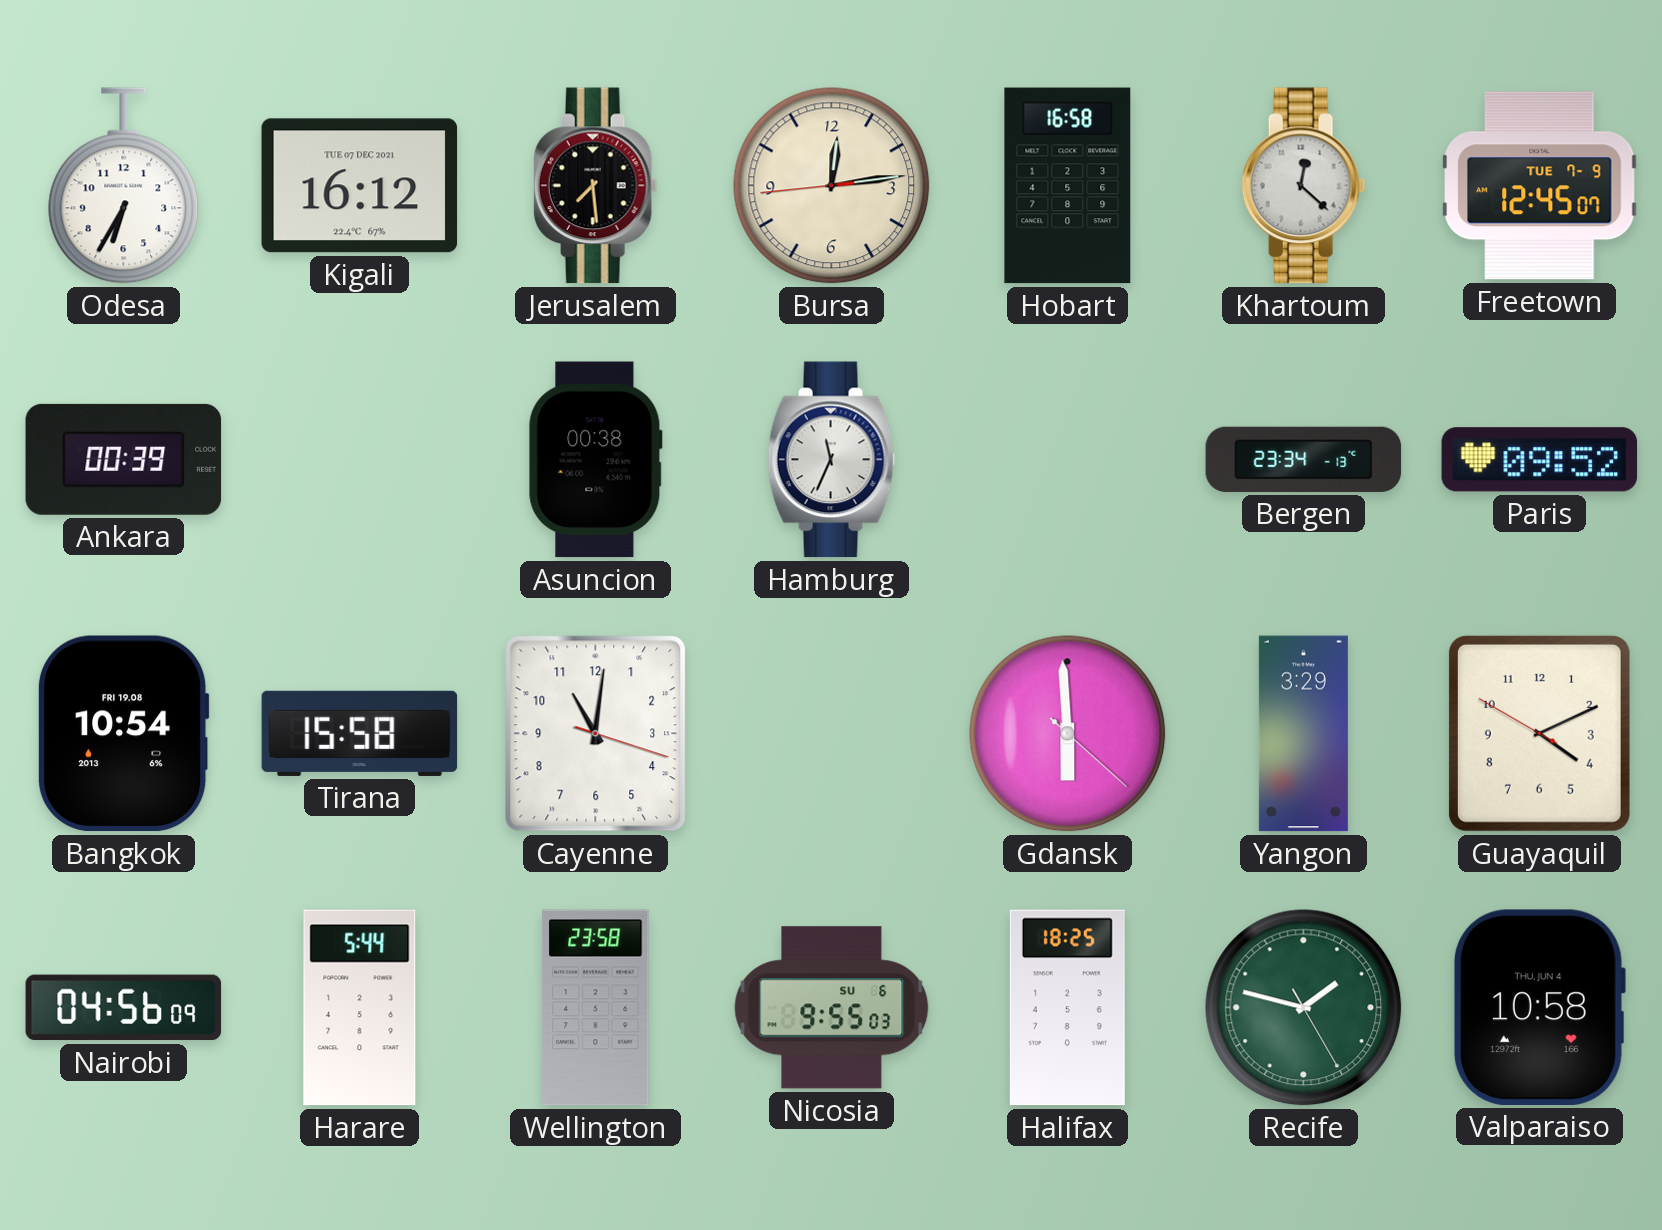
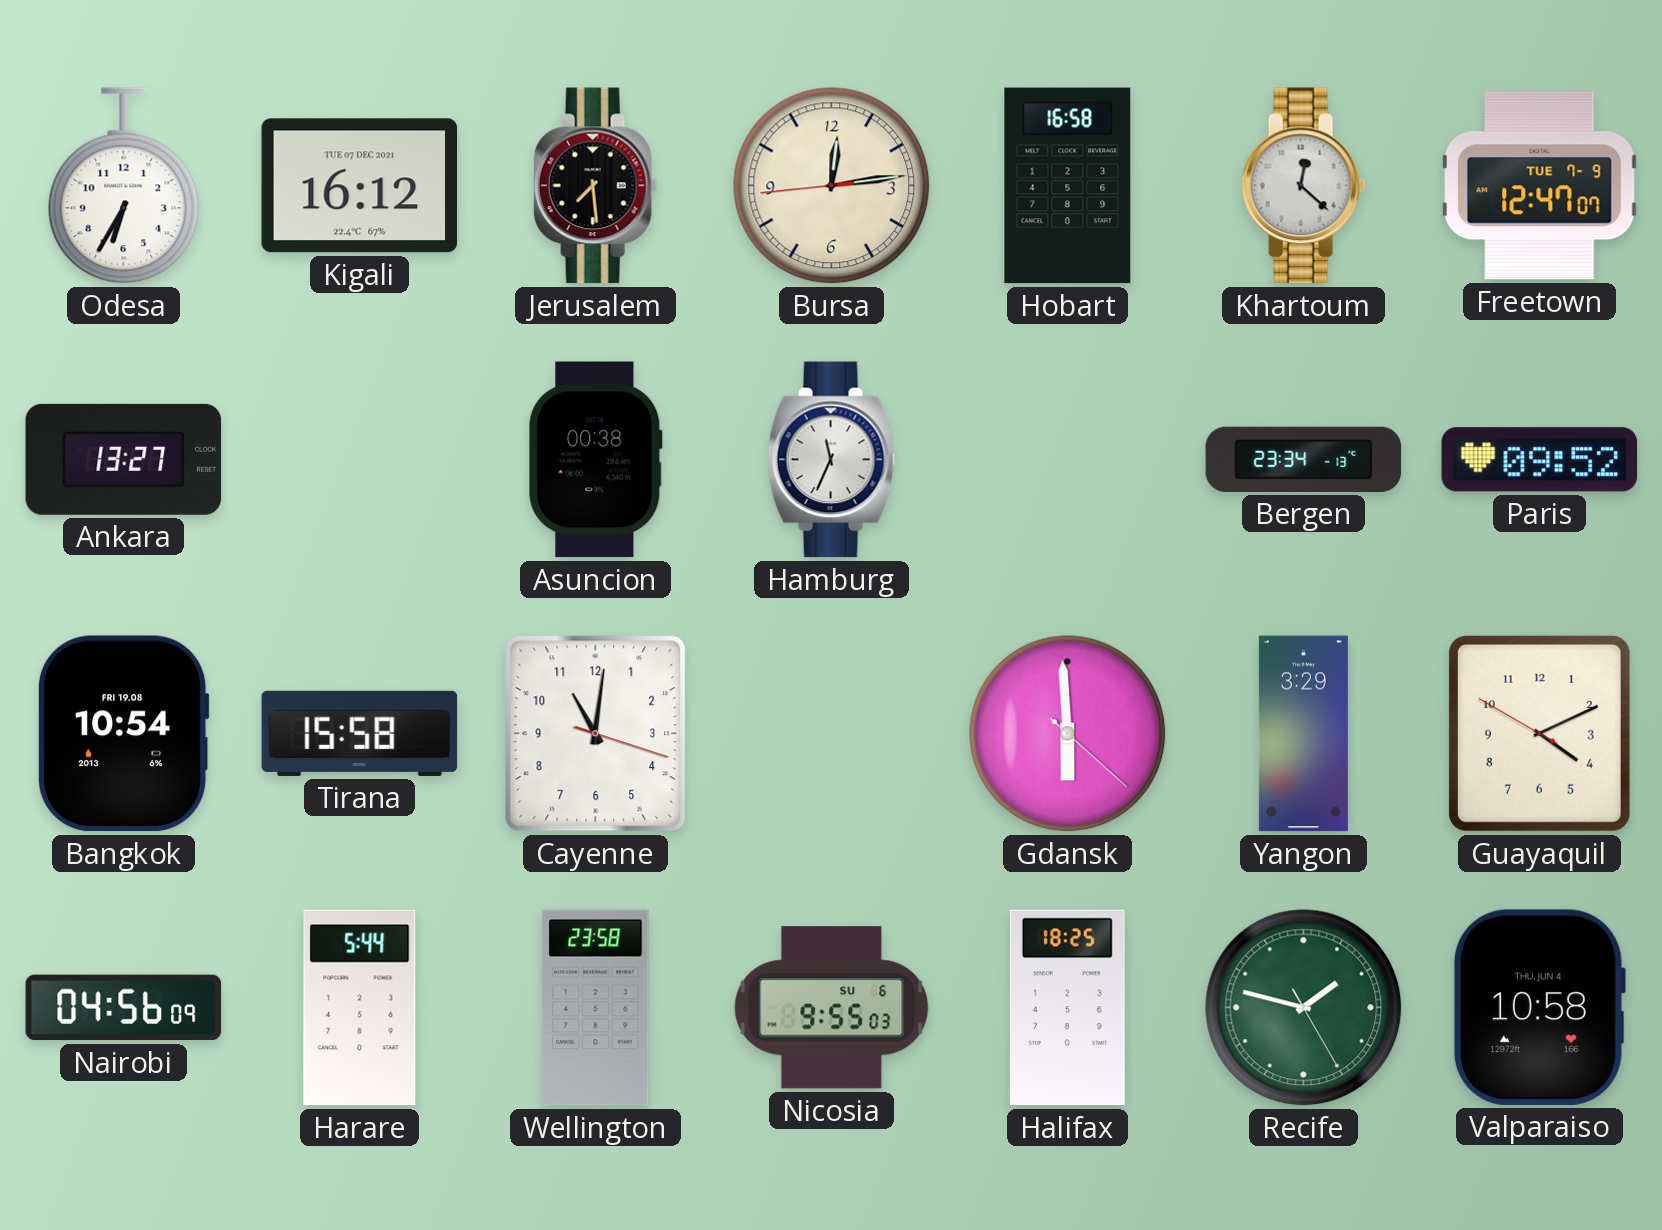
Freetown: 12:45 -> 12:47
Ankara: 00:39 -> 13:27
